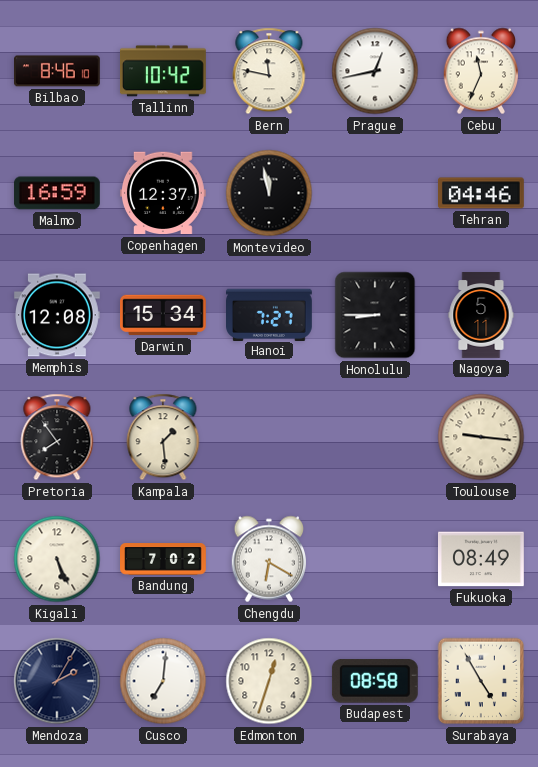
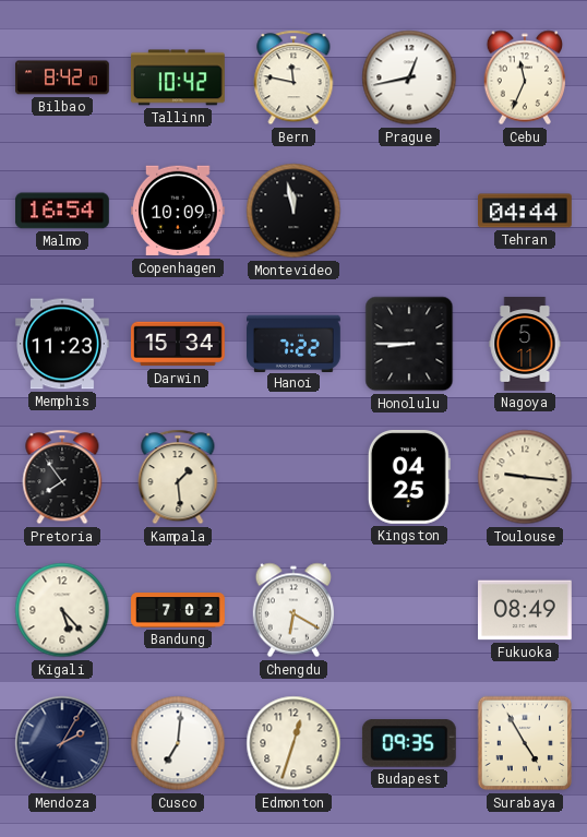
Bilbao: 8:46 -> 8:42
Malmo: 16:59 -> 16:54
Copenhagen: 12:37 -> 10:09
Tehran: 04:46 -> 04:44
Memphis: 12:08 -> 11:23
Hanoi: 7:27 -> 7:22
Kingston: none -> 04:25
Kigali: 5:26 -> 5:23
Budapest: 08:58 -> 09:35
